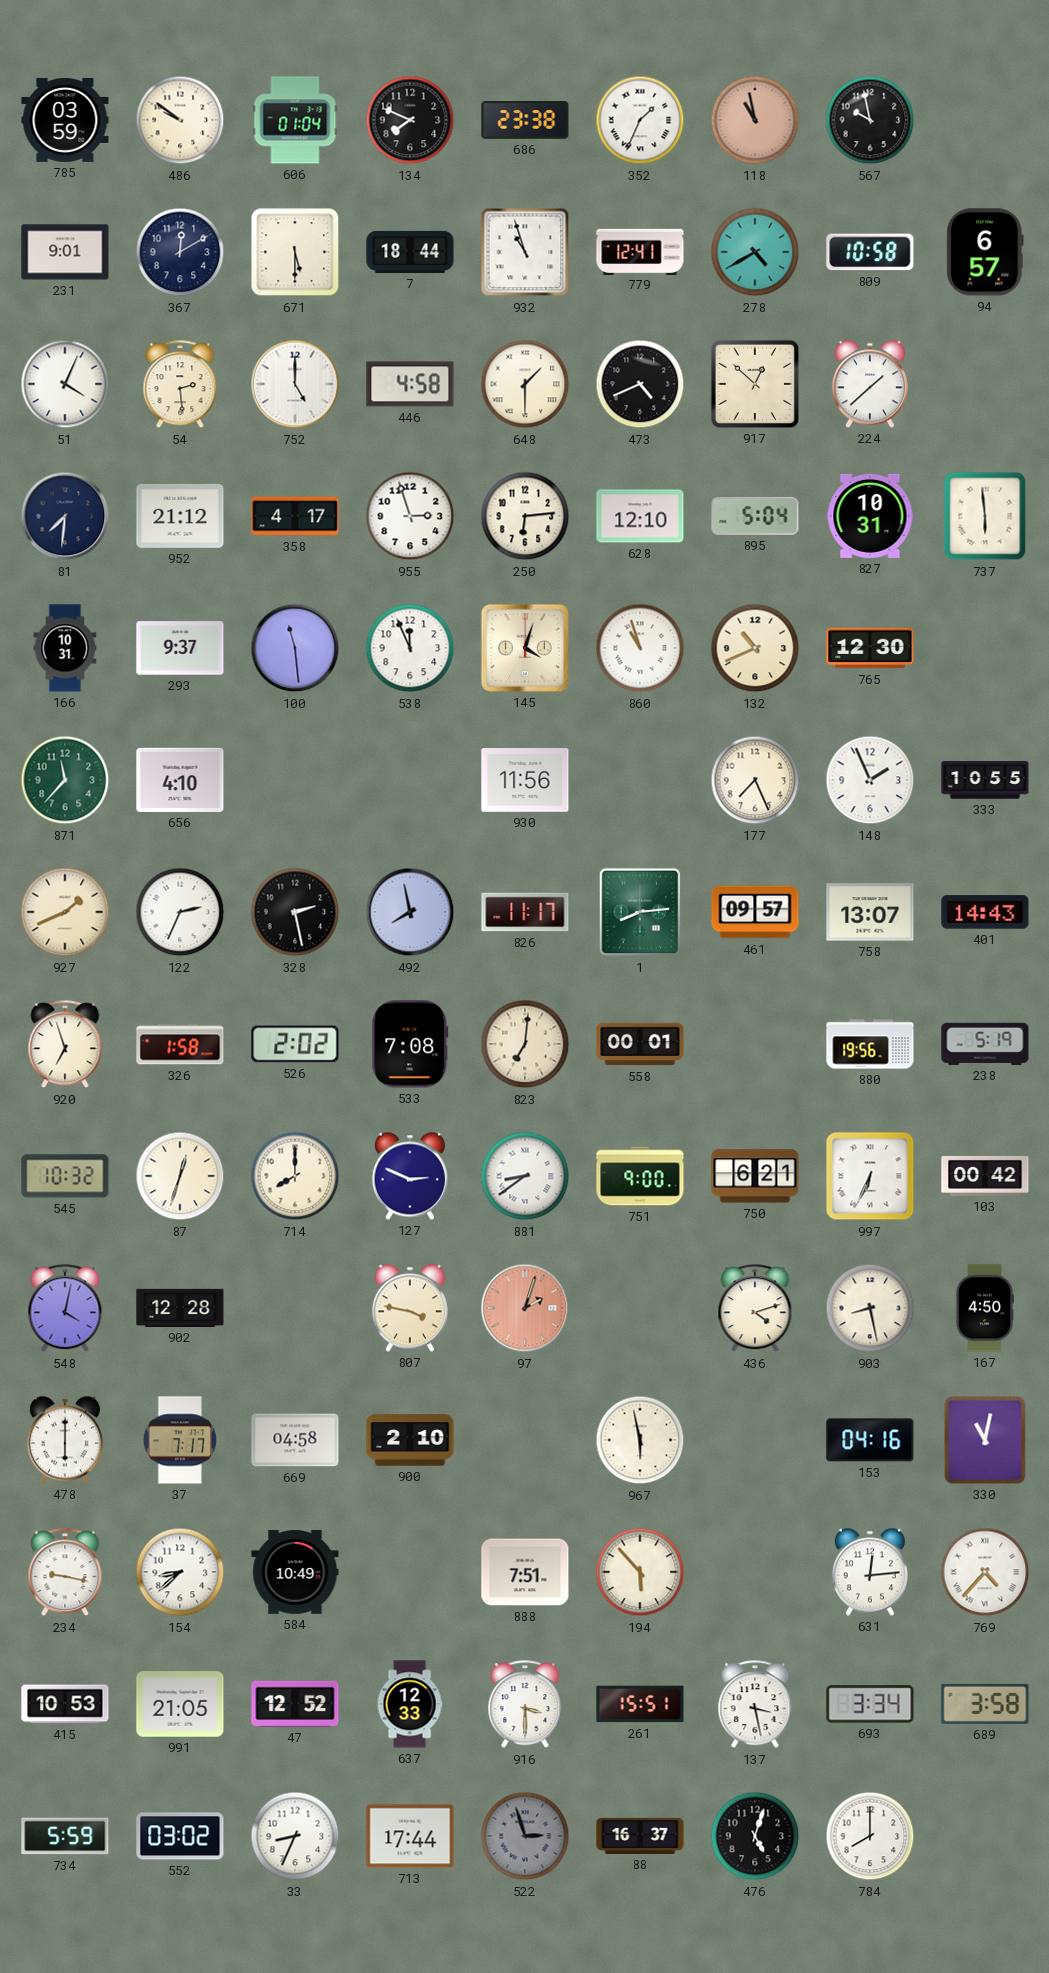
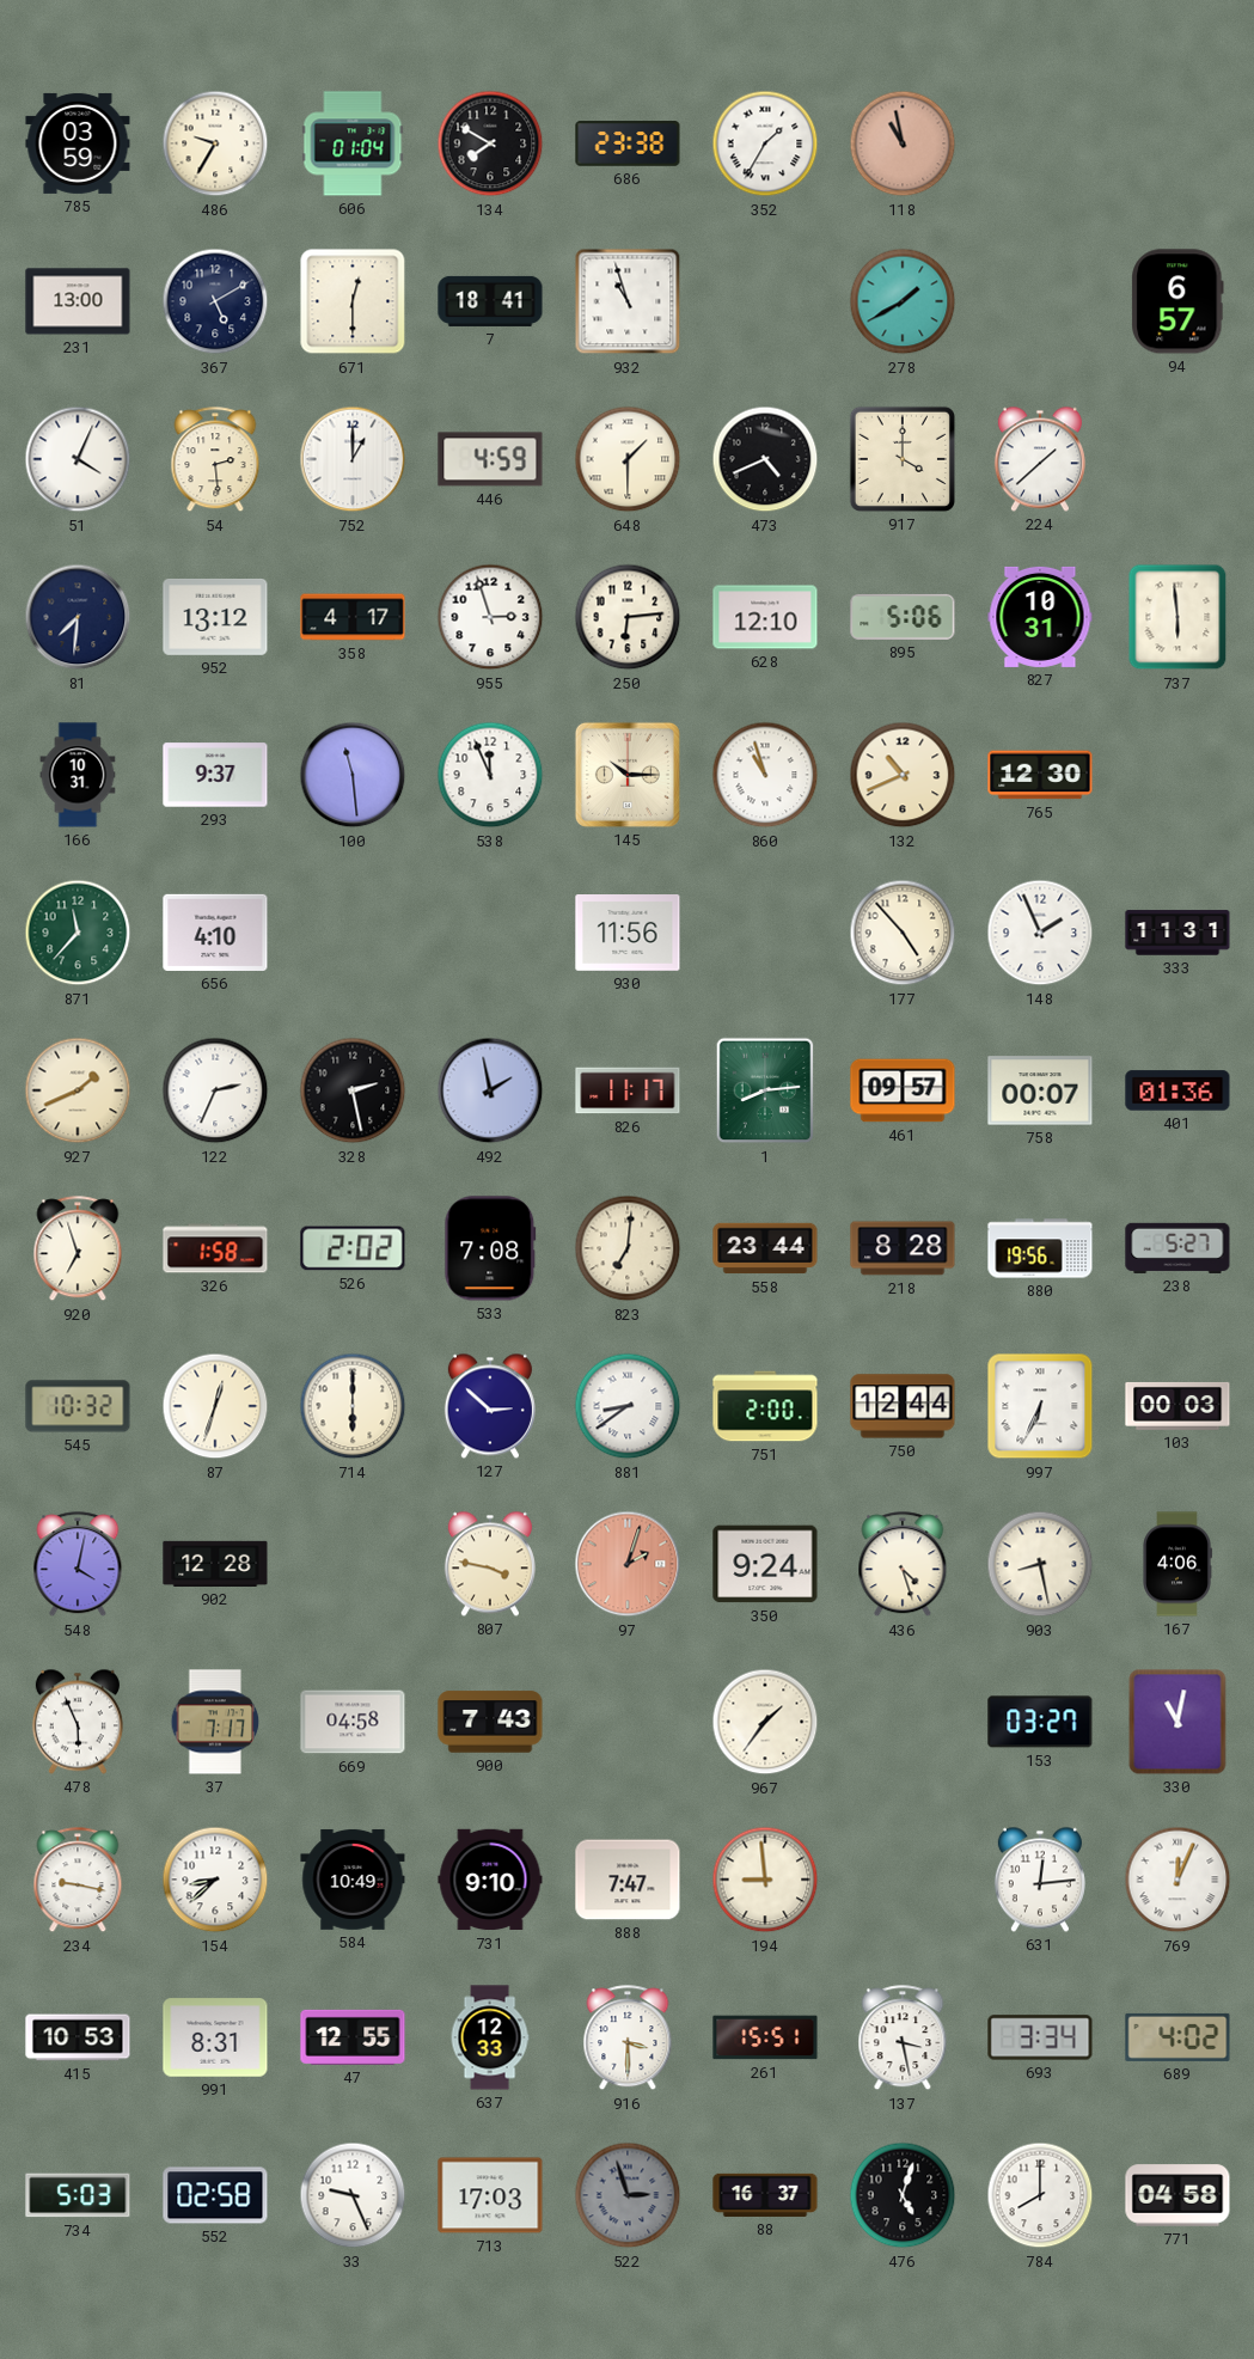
486: 9:51 -> 9:35
134: 7:49 -> 7:50
352: 1:34 -> 1:35
567: 9:58 -> none
231: 9:01 -> 13:00
367: 12:10 -> 5:10
671: 5:30 -> 12:30
7: 18:44 -> 18:41
779: 12:41 -> none
278: 4:40 -> 1:40
809: 10:58 -> none
752: 5:00 -> 1:00
446: 4:58 -> 4:59
917: 12:52 -> 4:00
952: 21:12 -> 13:12
895: 5:04 -> 5:06
145: 4:03 -> 10:15
177: 7:26 -> 4:53
333: 10:55 -> 11:31
492: 7:58 -> 1:58
758: 13:07 -> 00:07
401: 14:43 -> 01:36
558: 00:01 -> 23:44
218: none -> 8:28
238: 5:19 -> 5:27
714: 8:00 -> 6:00
127: 2:49 -> 2:52
751: 9:00 -> 2:00
750: 6:21 -> 12:44
103: 00:42 -> 00:03
350: none -> 9:24
436: 4:12 -> 4:27
167: 4:50 -> 4:06
478: 6:00 -> 5:56
900: 2:10 -> 7:43
967: 5:58 -> 1:36
153: 04:16 -> 03:27
731: none -> 9:10
888: 7:51 -> 7:47
194: 5:53 -> 8:59
769: 4:37 -> 12:04
991: 21:05 -> 8:31
47: 12:52 -> 12:55
689: 3:58 -> 4:02
734: 5:59 -> 5:03
552: 03:02 -> 02:58
33: 8:34 -> 9:26
713: 17:44 -> 17:03
771: none -> 04:58
